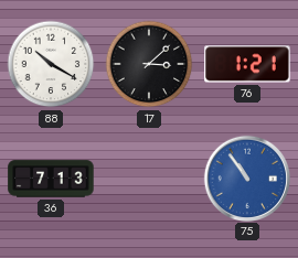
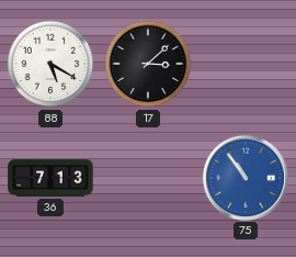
88: 10:20 -> 5:20
76: 1:21 -> none
